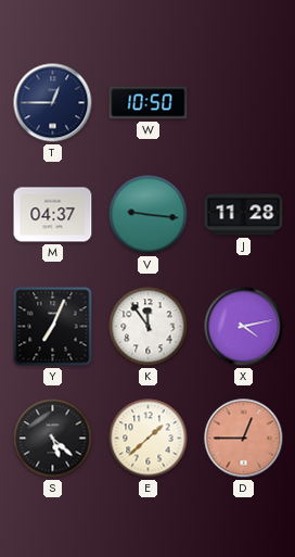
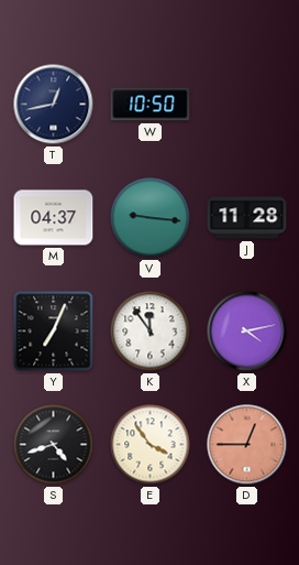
T: 12:45 -> 12:43
S: 5:22 -> 4:42
E: 1:38 -> 3:54
